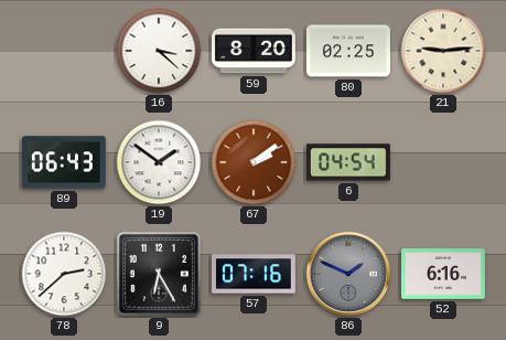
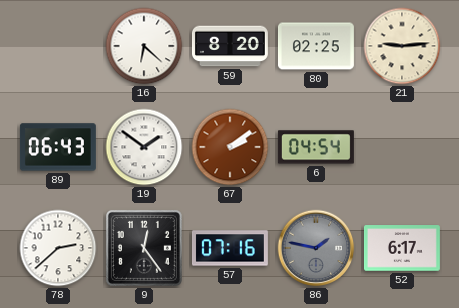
16: 3:22 -> 6:22
9: 6:25 -> 12:24
86: 1:49 -> 1:47
52: 6:16 -> 6:17
